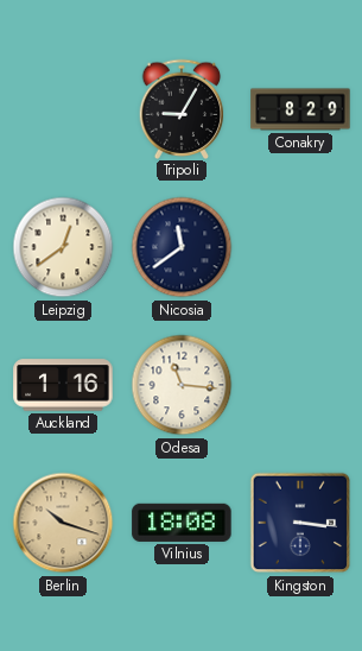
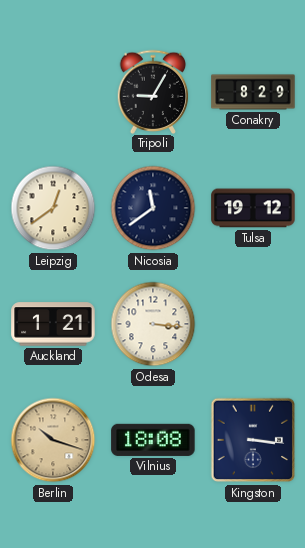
Tulsa: none -> 19:12
Auckland: 1:16 -> 1:21
Odesa: 11:16 -> 3:16
